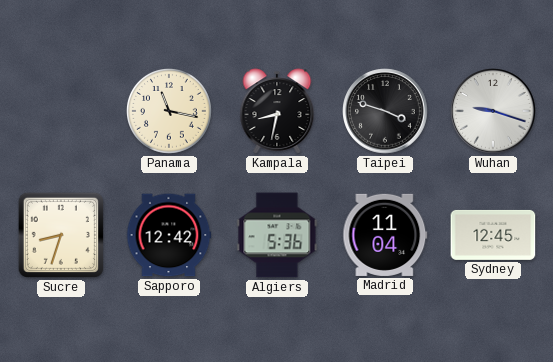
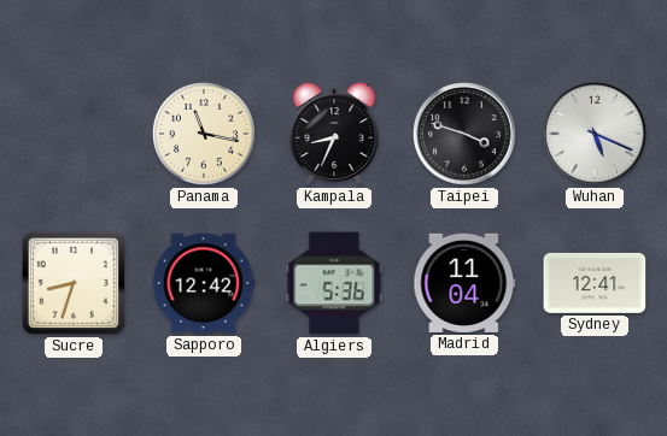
Kampala: 8:32 -> 8:34
Wuhan: 9:18 -> 5:19
Sydney: 12:45 -> 12:41
